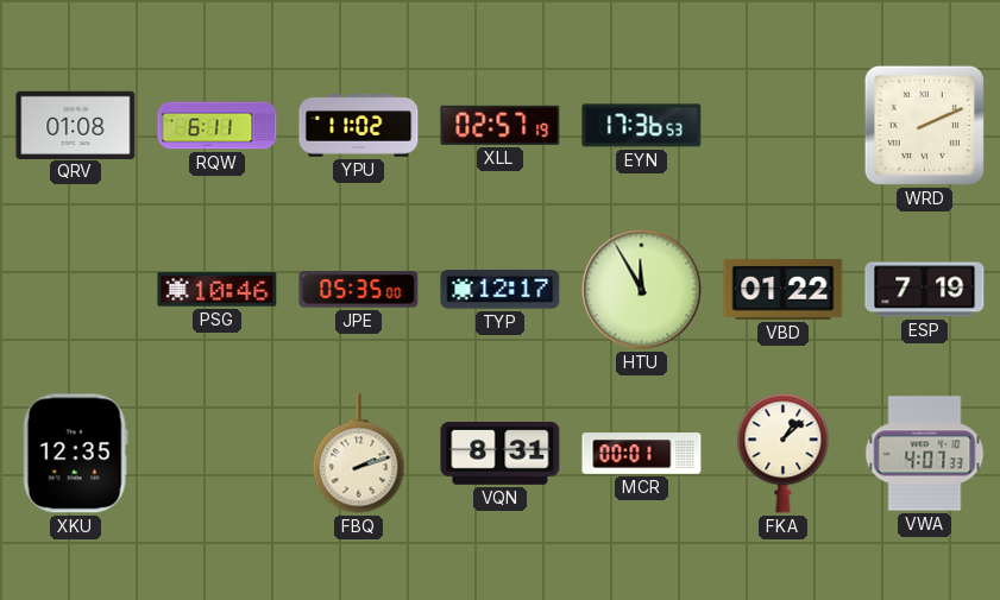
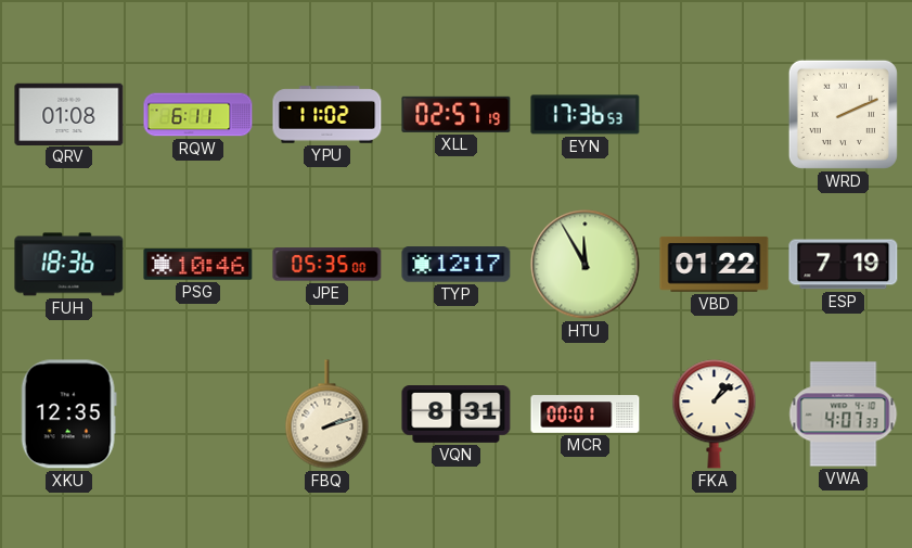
FUH: none -> 18:36
